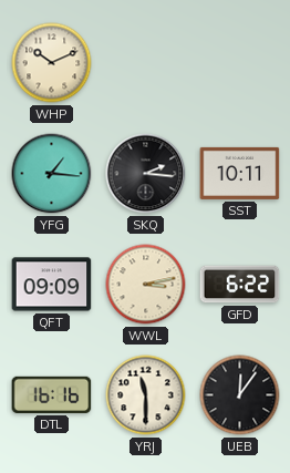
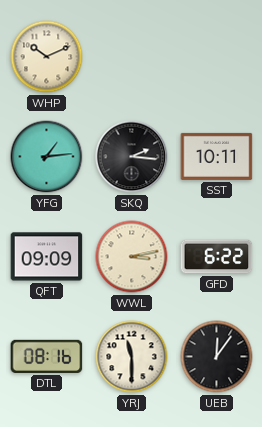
YFG: 1:16 -> 1:14
DTL: 16:16 -> 08:16
